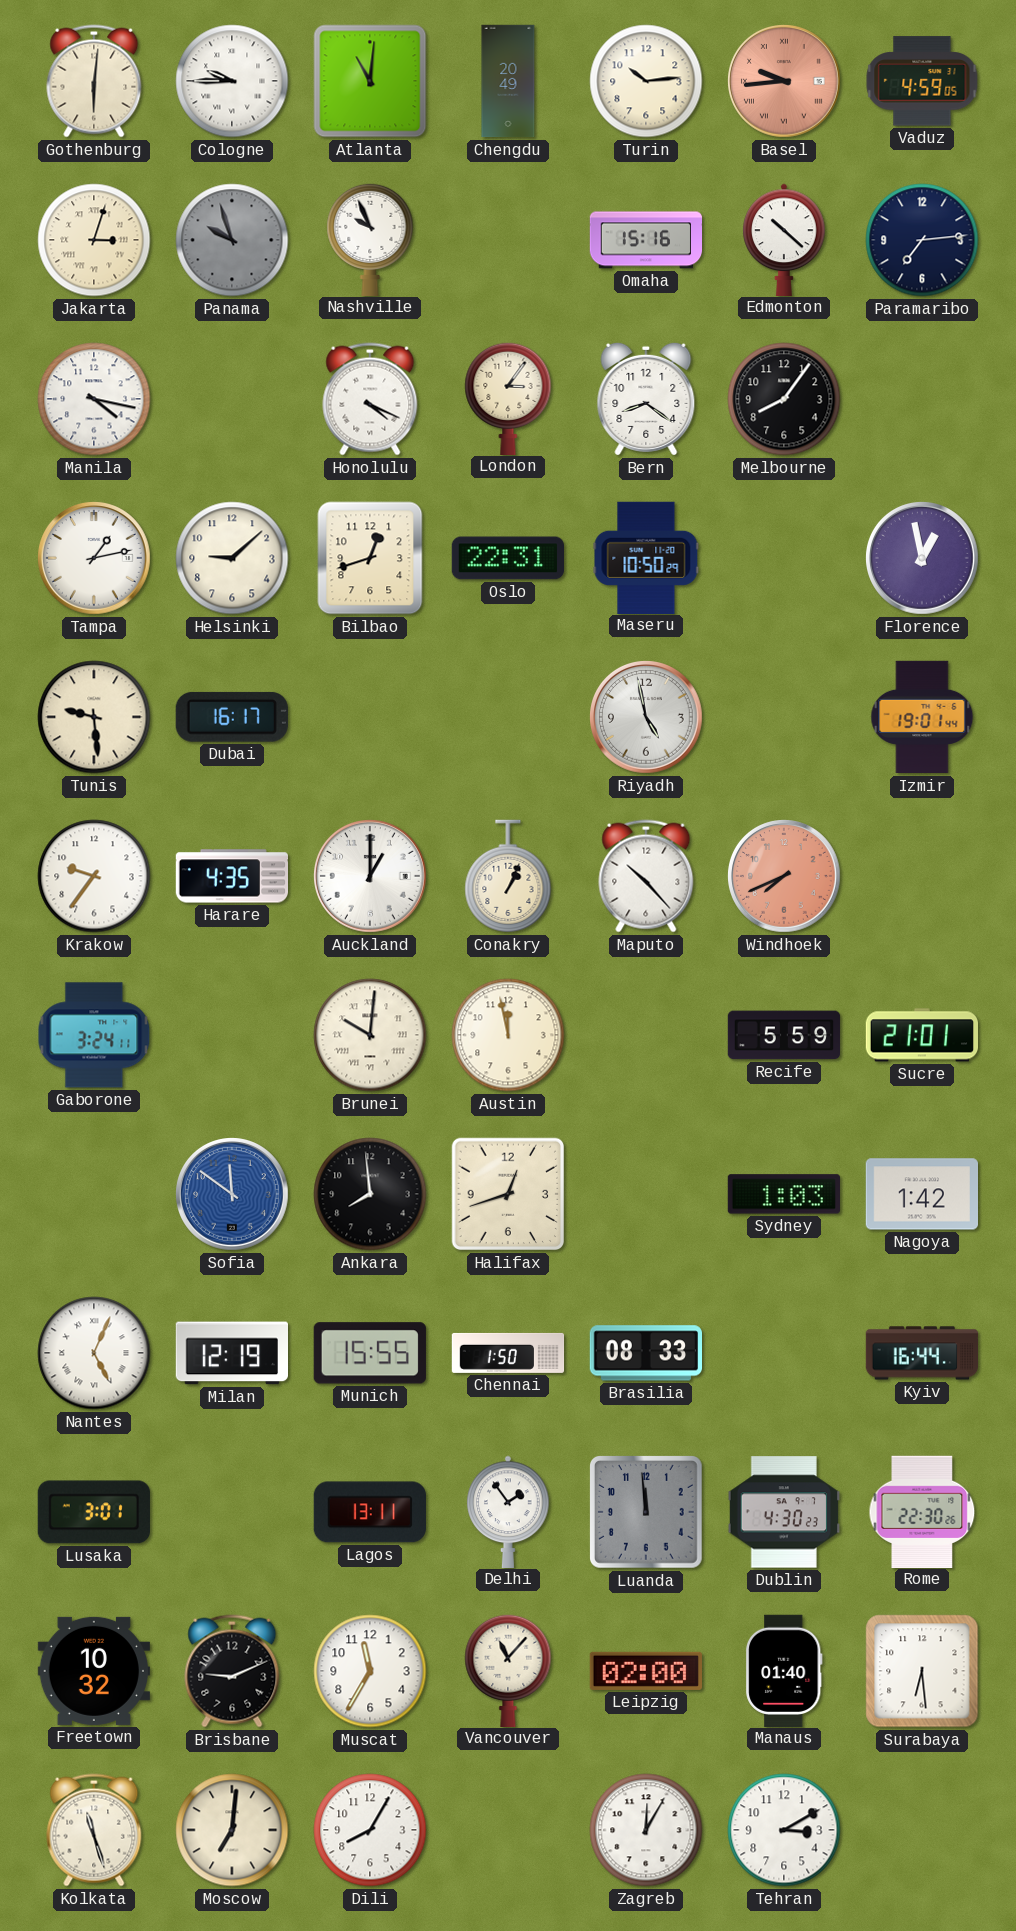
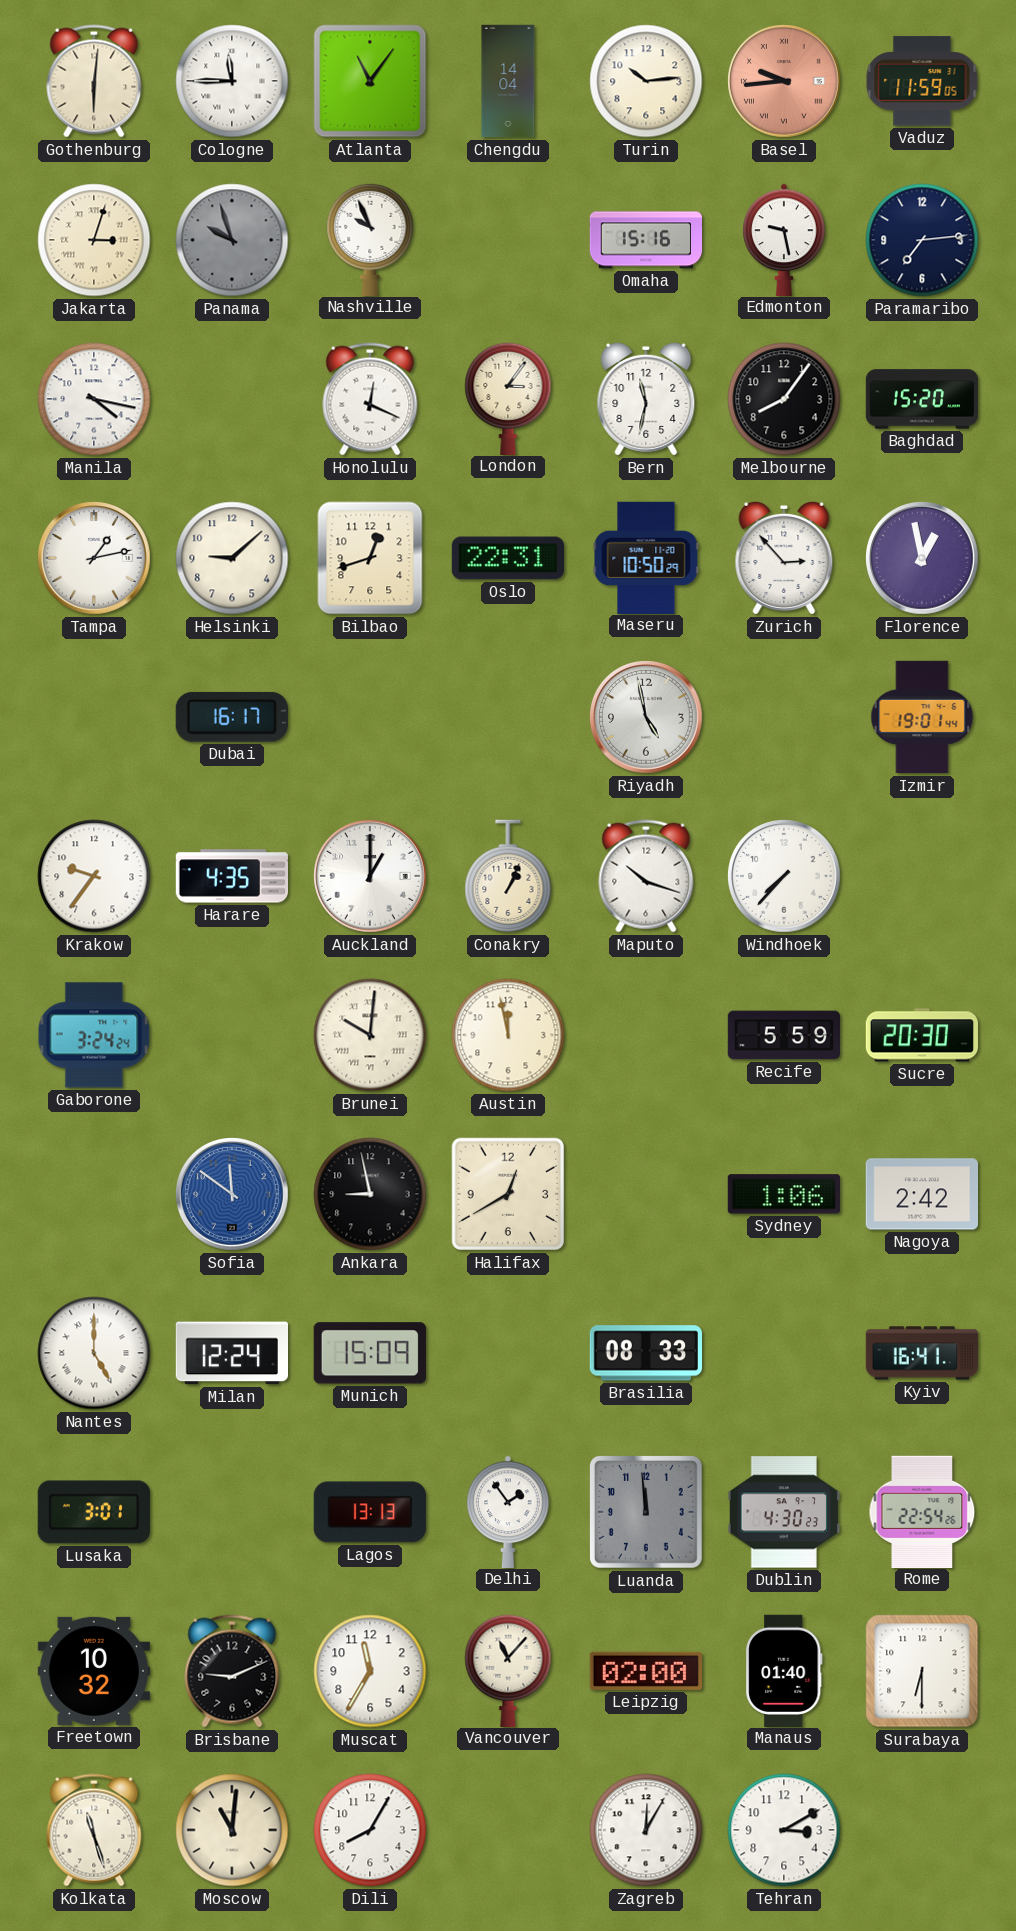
Cologne: 9:45 -> 11:45
Atlanta: 11:01 -> 11:06
Chengdu: 20:49 -> 14:04
Vaduz: 4:59 -> 11:59
Edmonton: 10:22 -> 9:28
Honolulu: 4:19 -> 12:19
Bern: 8:21 -> 11:32
Baghdad: none -> 15:20
Zurich: none -> 2:53
Tunis: 9:29 -> none
Maputo: 10:23 -> 10:18
Windhoek: 7:41 -> 7:37
Windhoek dial: salmon -> white
Gaborone: 3:24:11 -> 3:24:24
Sucre: 21:01 -> 20:30
Ankara: 7:59 -> 8:58
Halifax: 12:42 -> 12:40
Sydney: 1:03 -> 1:06
Nagoya: 1:42 -> 2:42
Nantes: 5:04 -> 5:00
Milan: 12:19 -> 12:24
Munich: 15:55 -> 15:09
Chennai: 1:50 -> none
Kyiv: 16:44 -> 16:41
Lagos: 13:11 -> 13:13
Rome: 22:30 -> 22:54
Surabaya: 6:29 -> 6:30
Moscow: 7:01 -> 11:01
